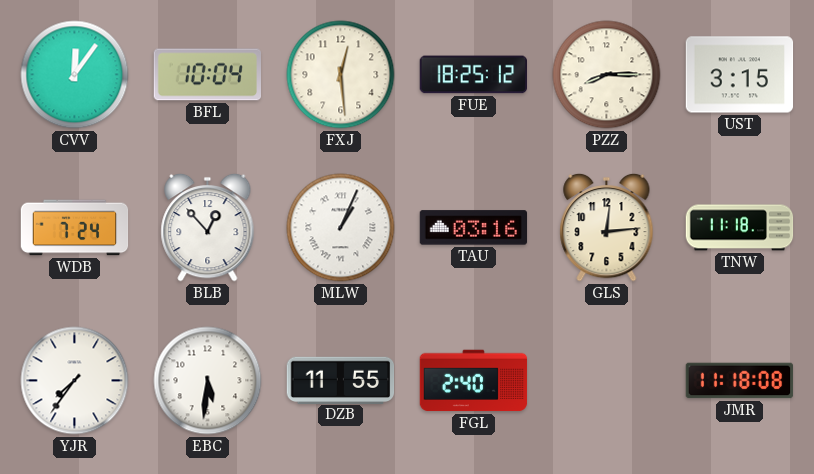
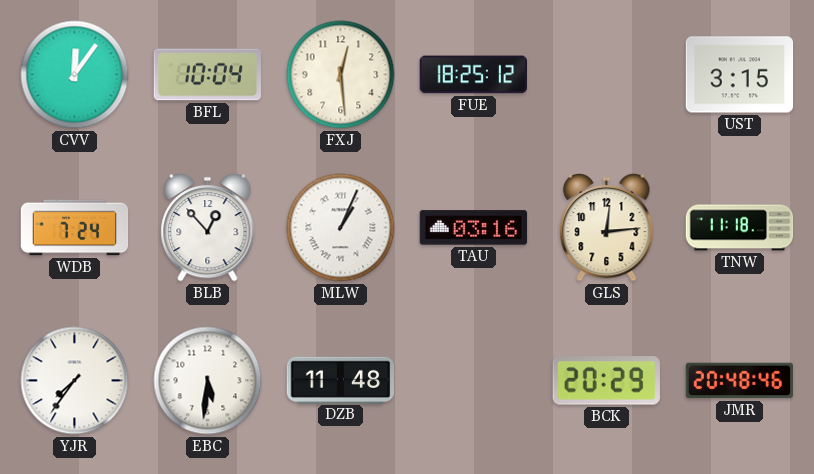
PZZ: 8:15 -> none
DZB: 11:55 -> 11:48
FGL: 2:40 -> none
BCK: none -> 20:29
JMR: 11:18 -> 20:48
